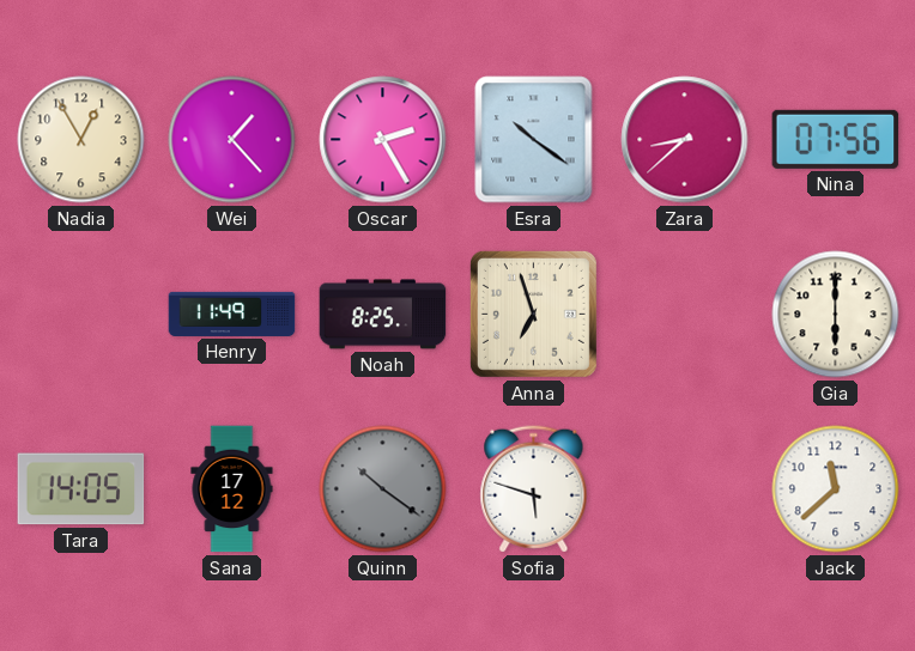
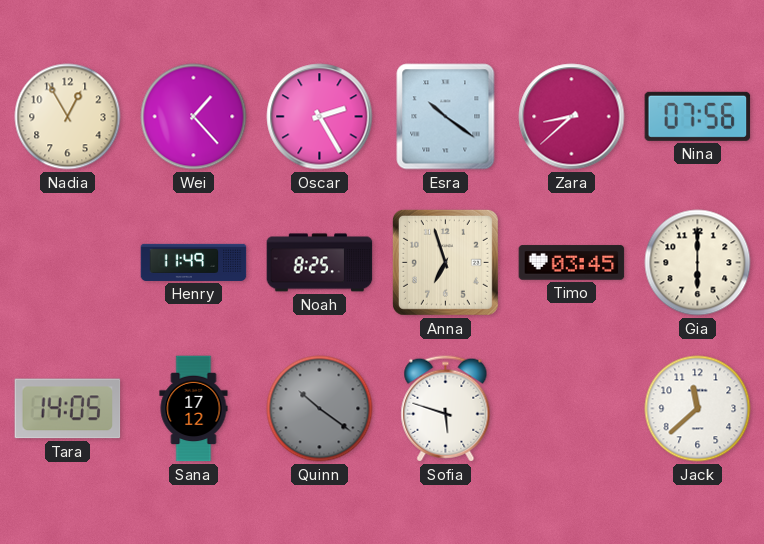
Timo: none -> 03:45
